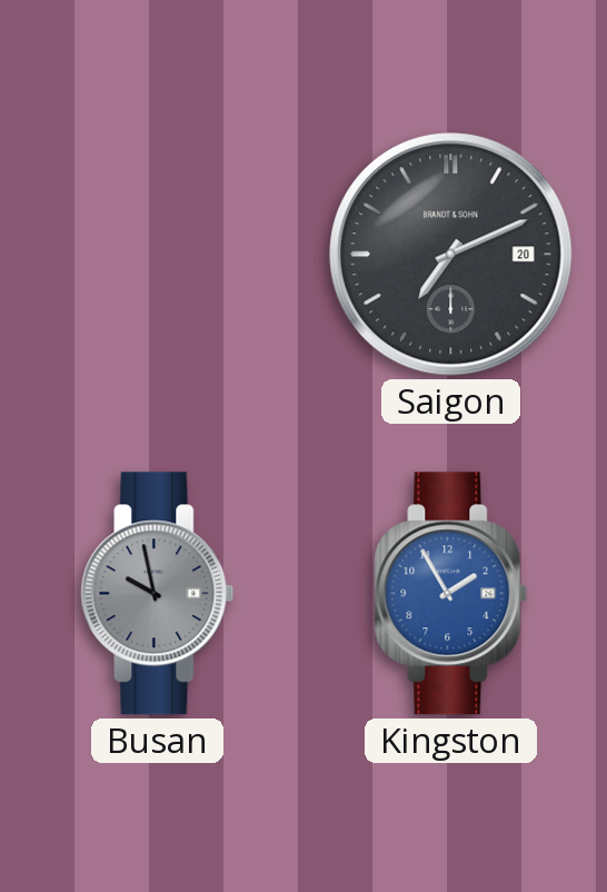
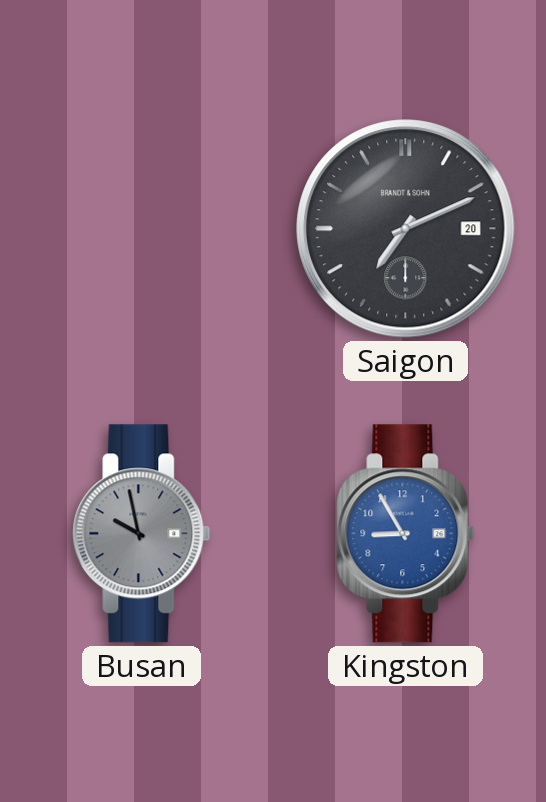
Kingston: 1:55 -> 8:55
